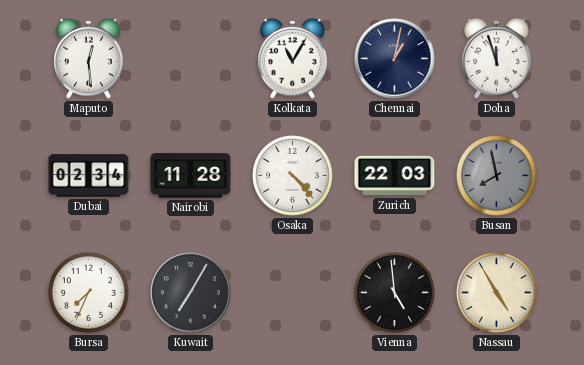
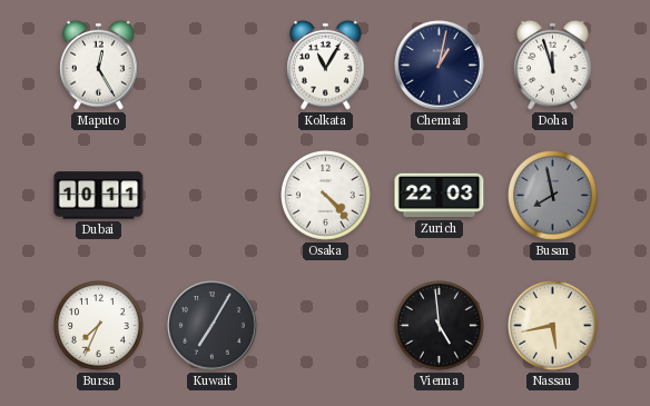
Maputo: 12:29 -> 12:25
Dubai: 02:34 -> 10:11
Nairobi: 11:28 -> none
Nassau: 4:55 -> 5:43
